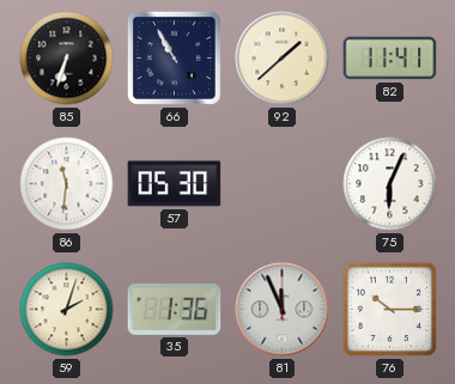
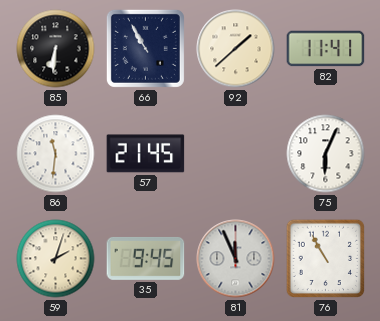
85: 6:33 -> 6:31
57: 05:30 -> 21:45
35: 1:36 -> 9:45
76: 10:15 -> 10:55
